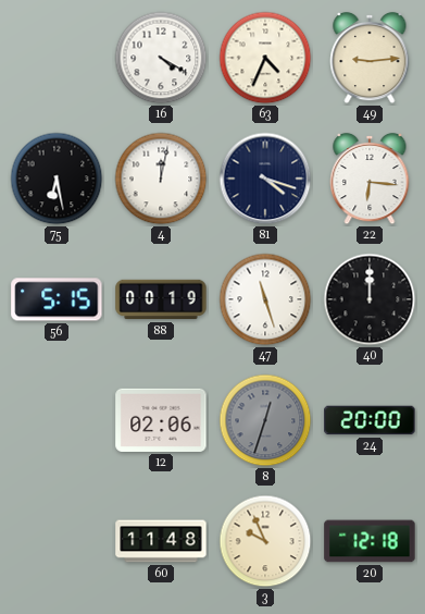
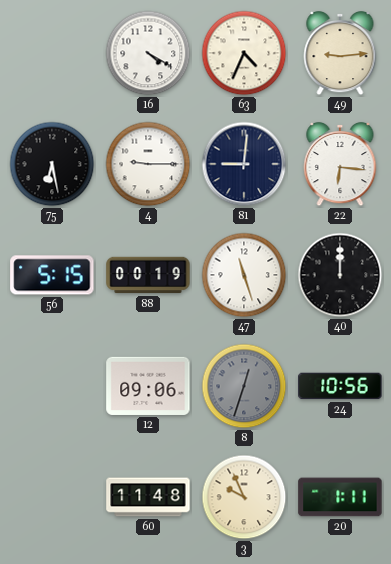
4: 12:02 -> 9:15
81: 4:18 -> 9:01
12: 02:06 -> 09:06
24: 20:00 -> 10:56
20: 12:18 -> 1:11
